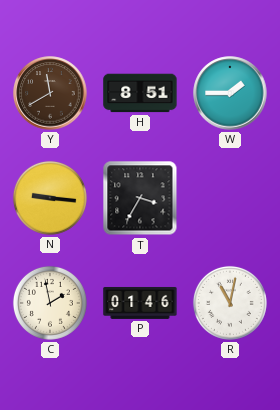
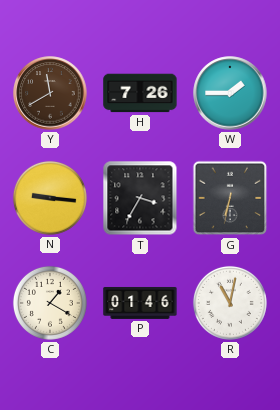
H: 8:51 -> 7:26
G: none -> 6:32
C: 1:58 -> 1:20
